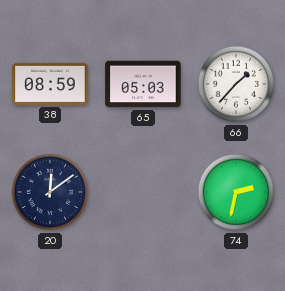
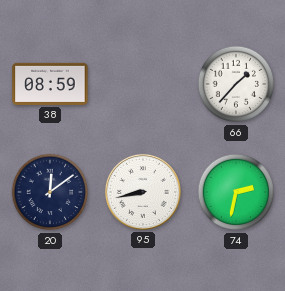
65: 05:03 -> none
95: none -> 8:43
